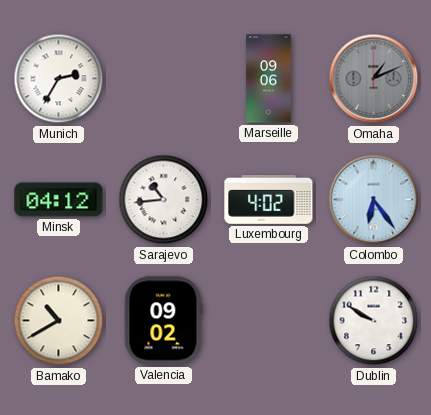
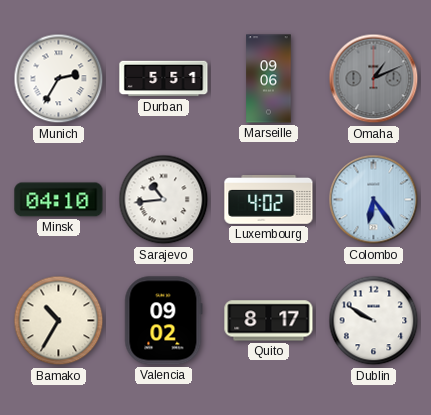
Durban: none -> 5:51
Minsk: 04:12 -> 04:10
Bamako: 10:40 -> 10:35
Quito: none -> 8:17
